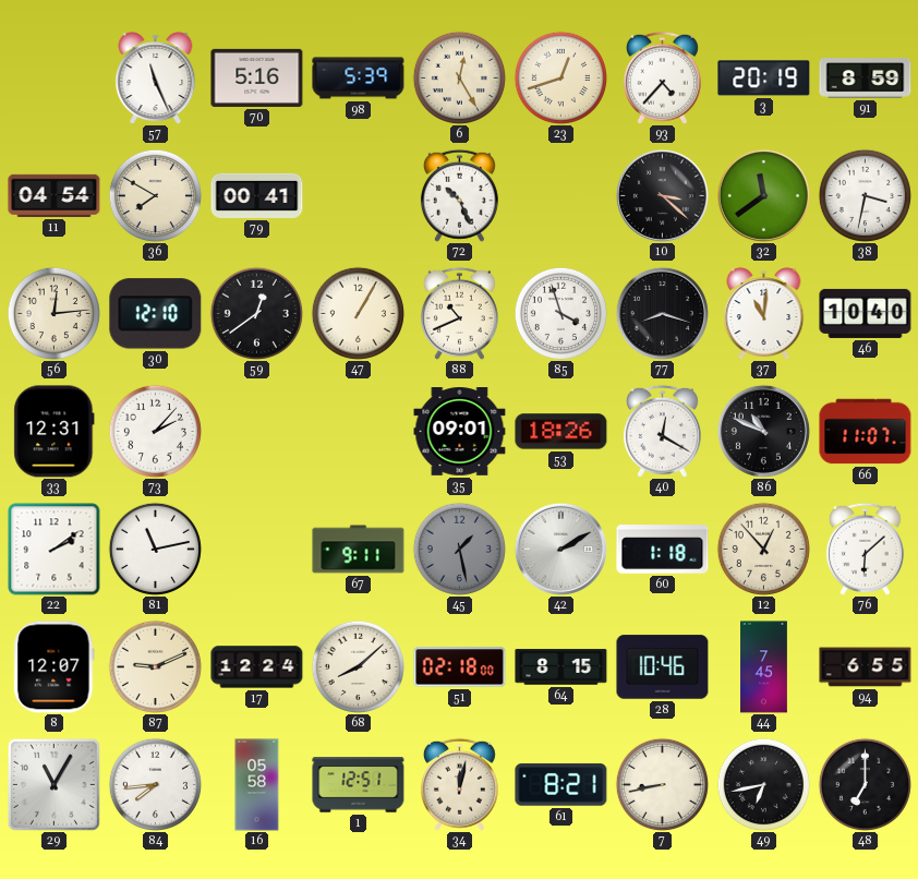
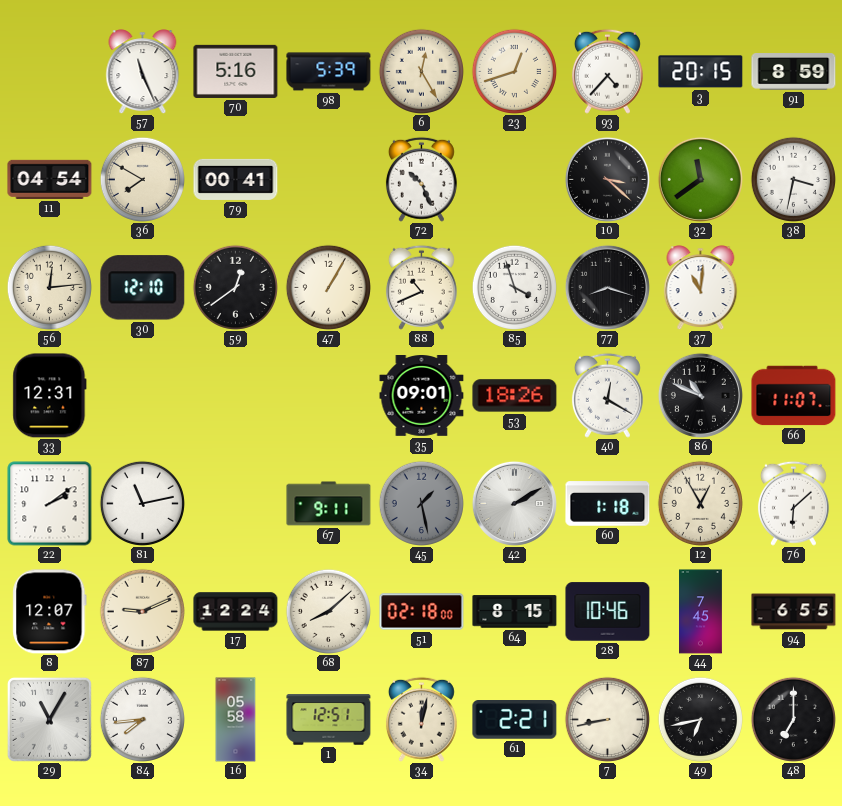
3: 20:19 -> 20:15
46: 10:40 -> none
73: 2:07 -> none
12: 12:53 -> 12:55
61: 8:21 -> 2:21
